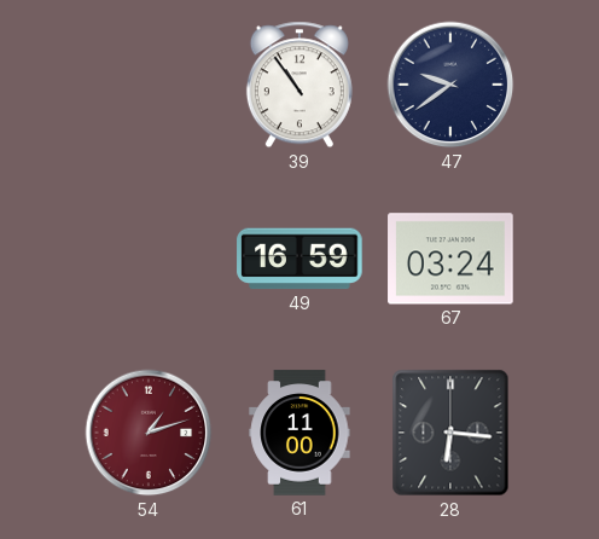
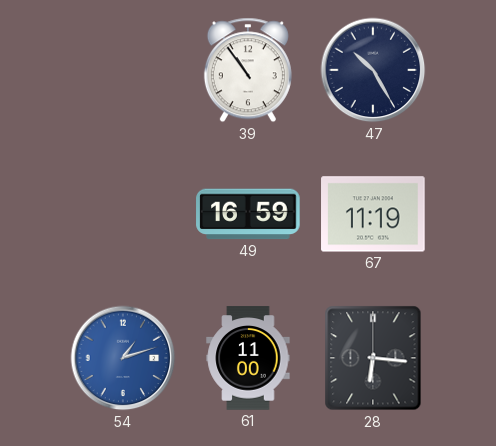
47: 9:39 -> 10:25
67: 03:24 -> 11:19
54 dial: burgundy -> blue
